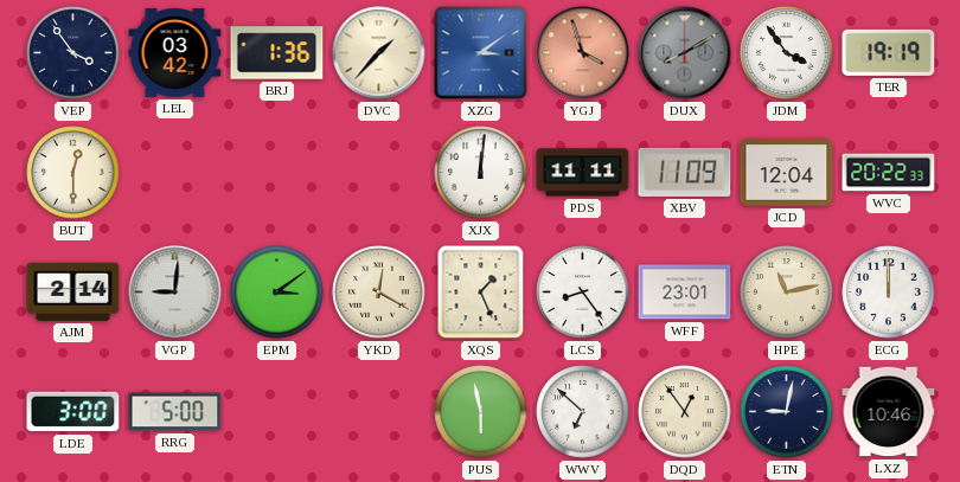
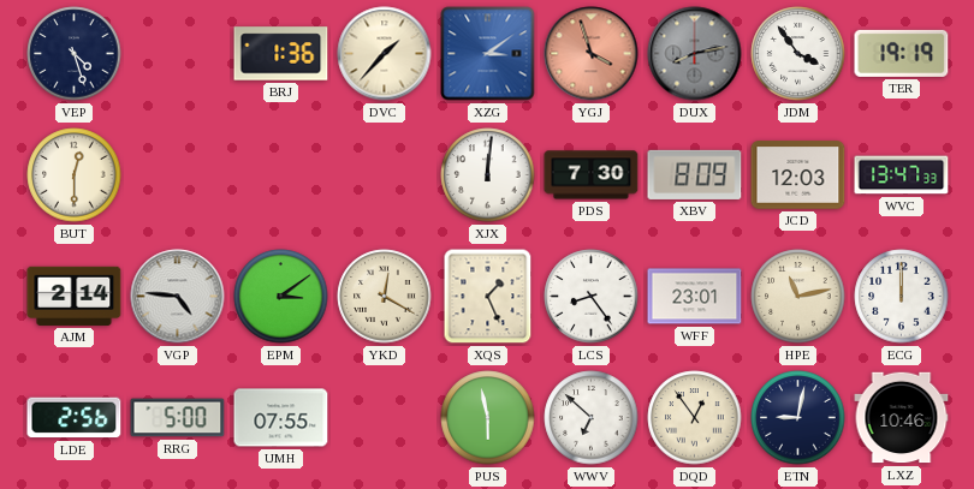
VEP: 3:54 -> 4:27
LEL: 03:42 -> none
DUX: 8:10 -> 8:13
PDS: 11:11 -> 7:30
XBV: 11:09 -> 8:09
JCD: 12:04 -> 12:03
WVC: 20:22 -> 13:47
VGP: 9:01 -> 4:46
LDE: 3:00 -> 2:56
UMH: none -> 07:55
